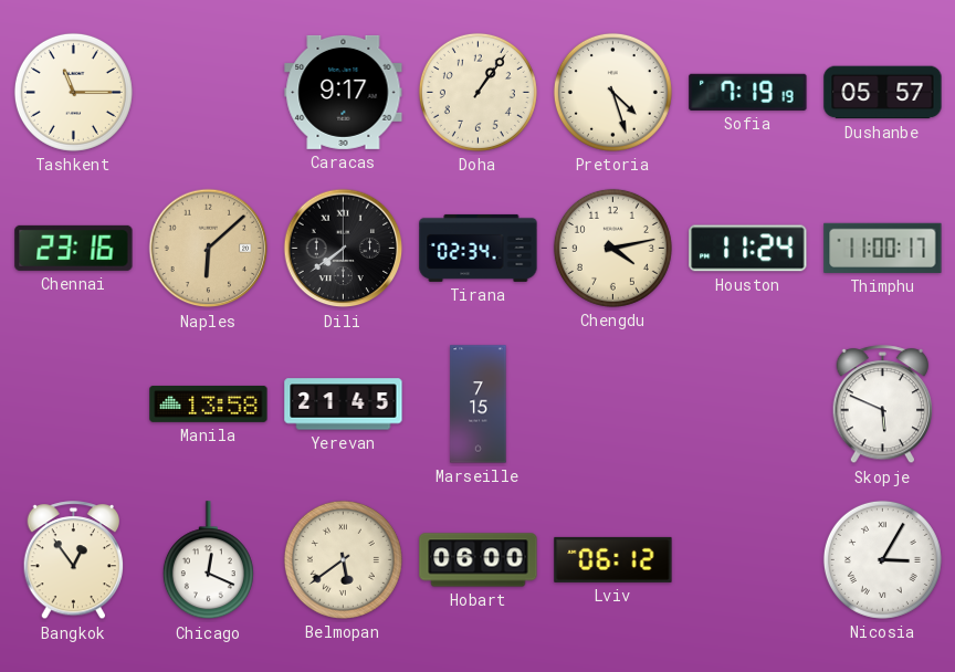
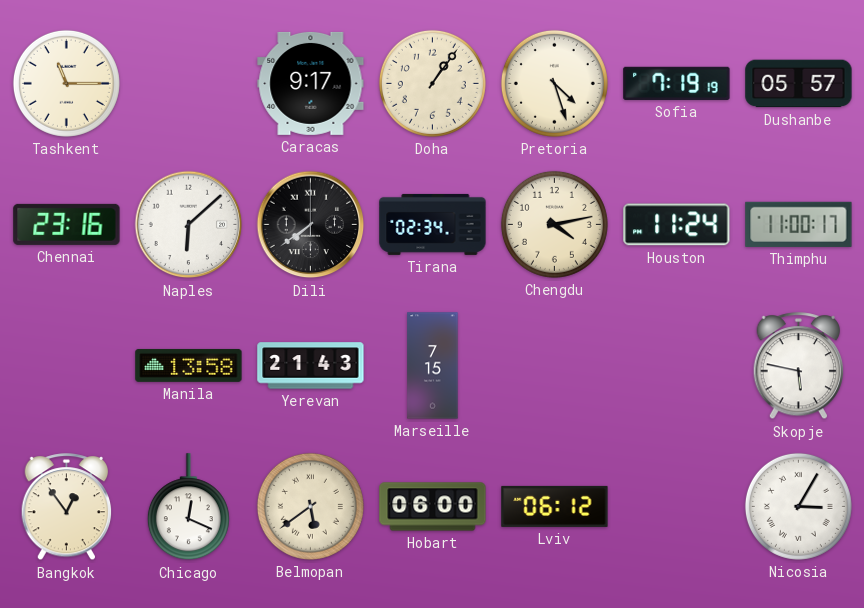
Naples dial: champagne -> white
Yerevan: 21:45 -> 21:43
Skopje: 5:49 -> 5:47
